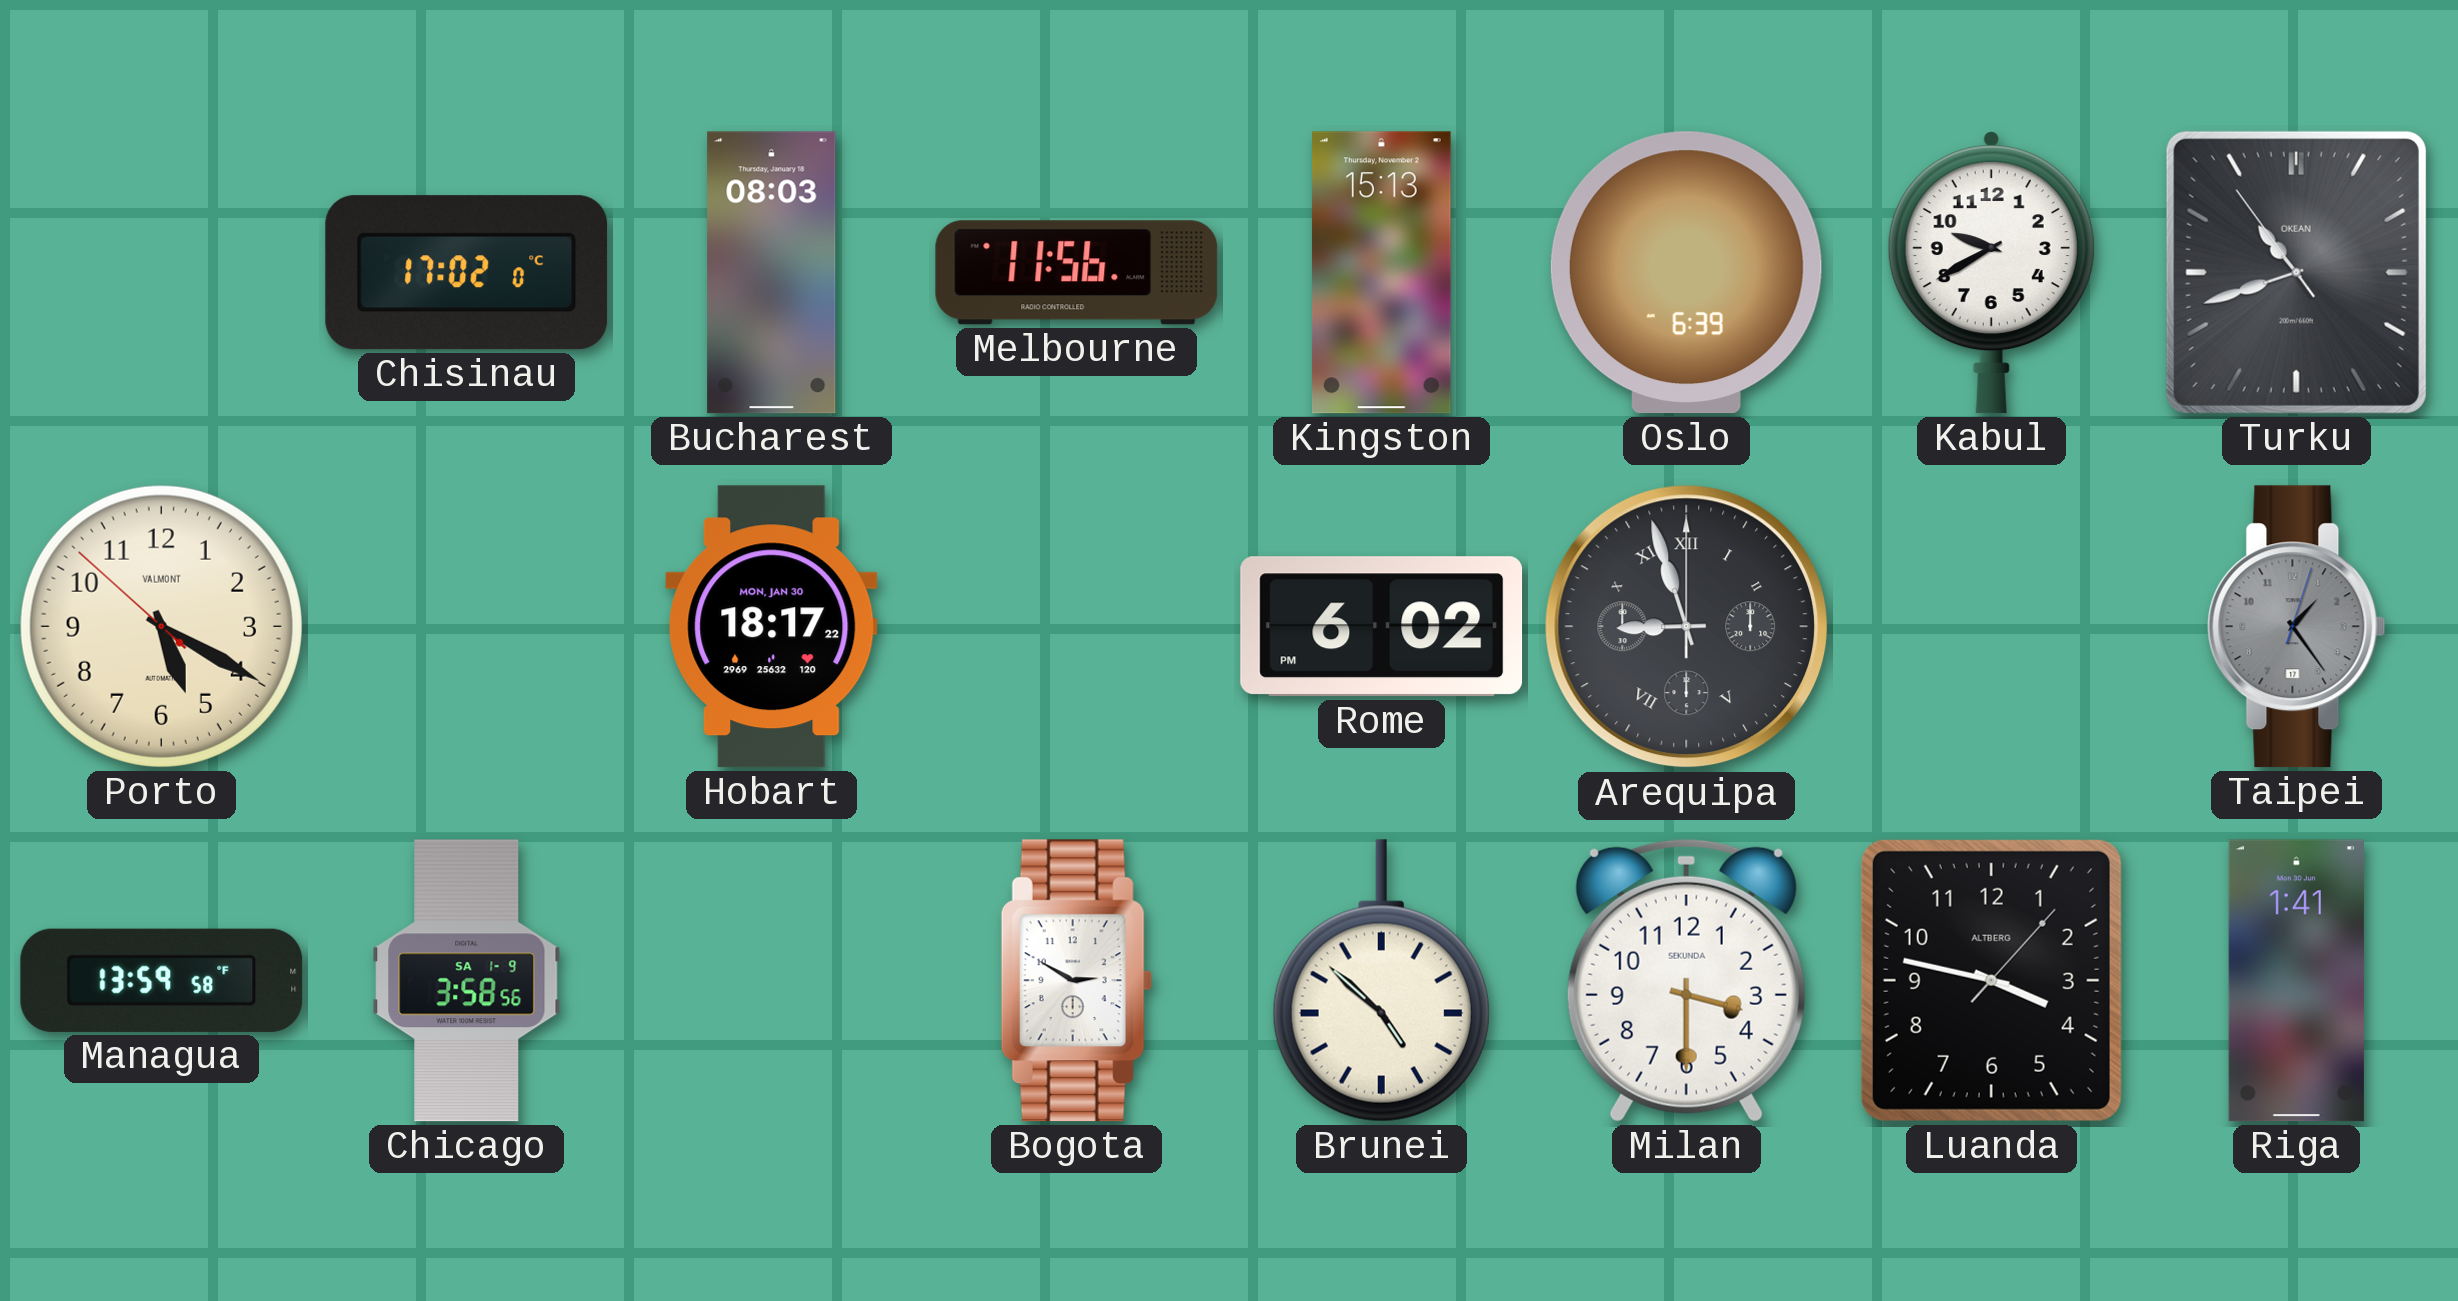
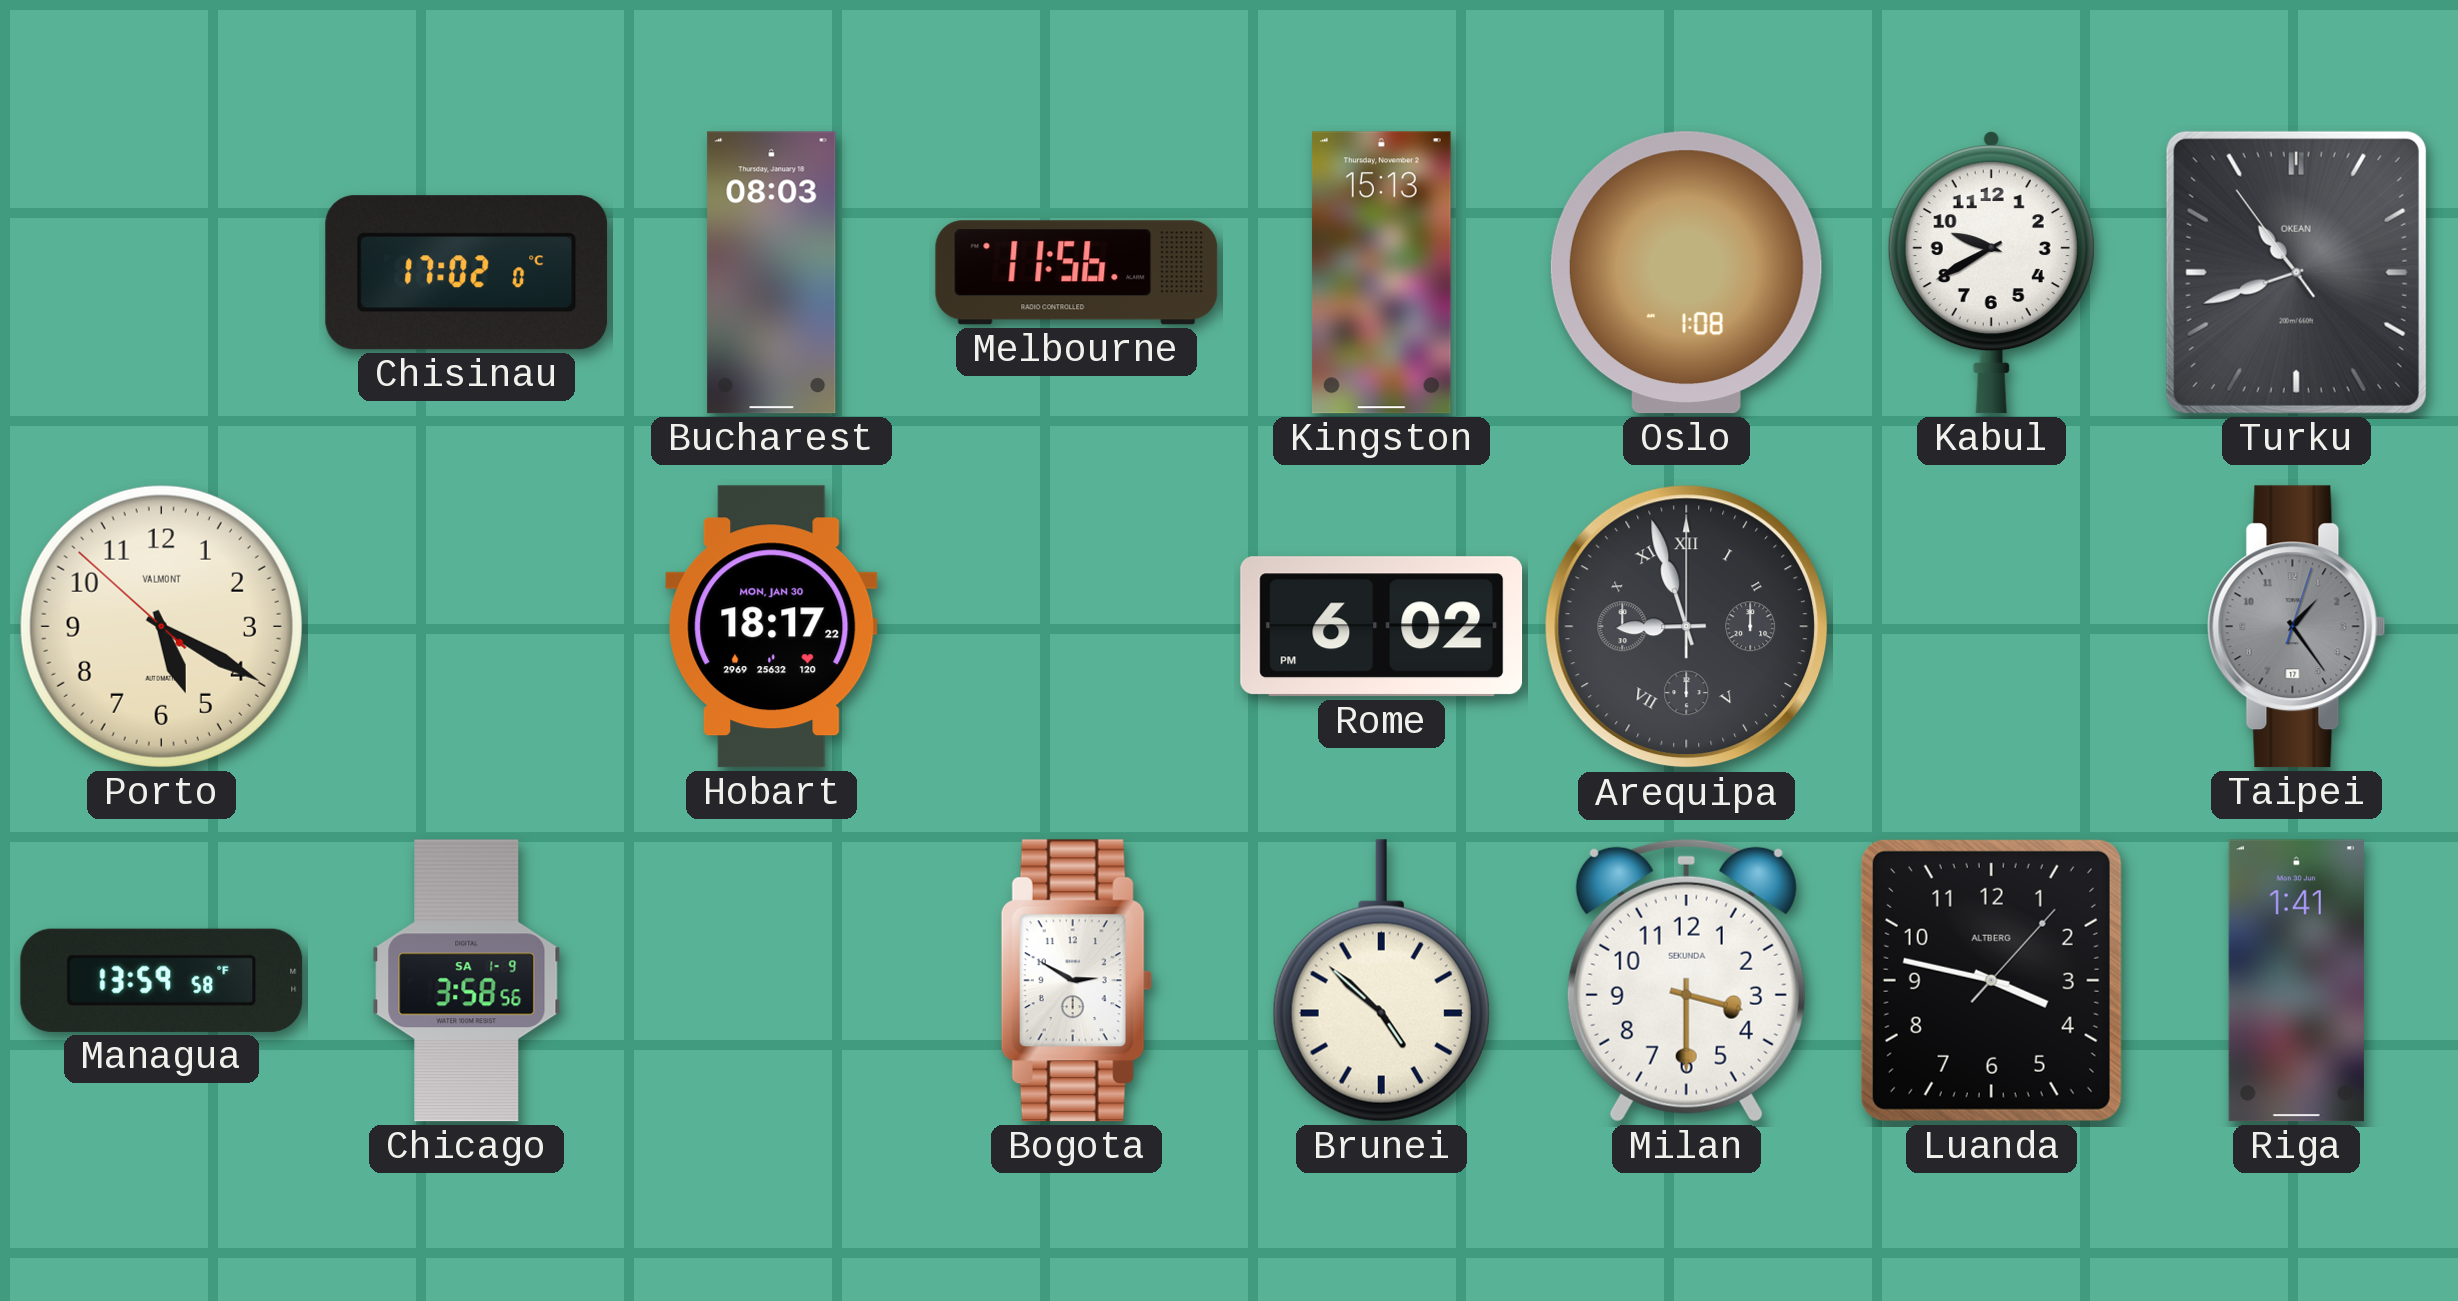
Oslo: 6:39 -> 1:08
